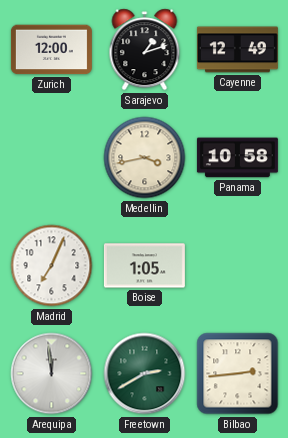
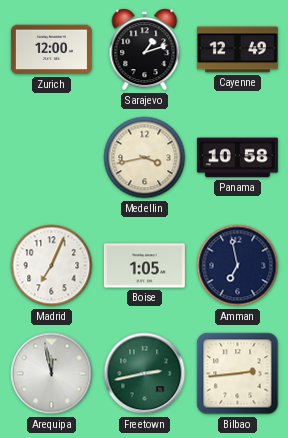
Amman: none -> 6:58
Arequipa: 11:59 -> 11:58
Freetown: 2:40 -> 2:43
